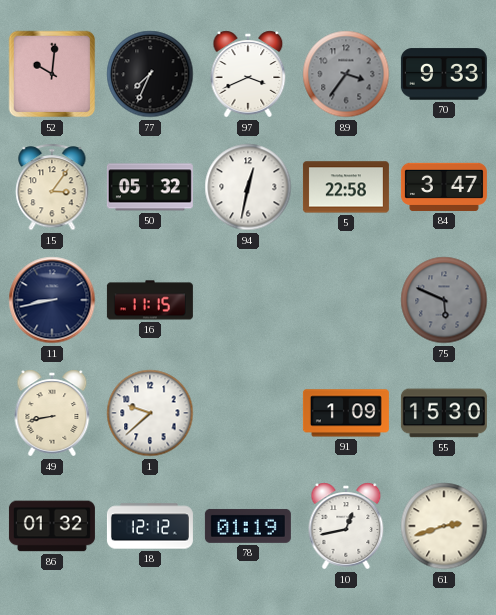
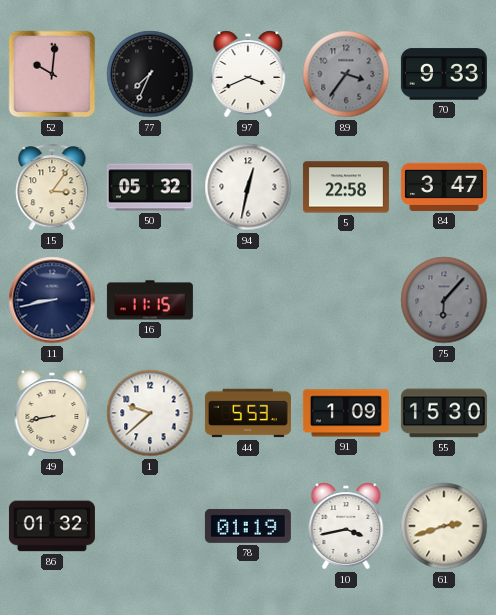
75: 5:49 -> 6:07
44: none -> 5:53
18: 12:12 -> none
10: 12:43 -> 3:43
